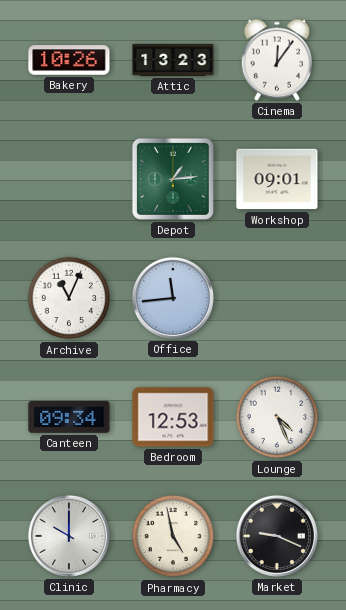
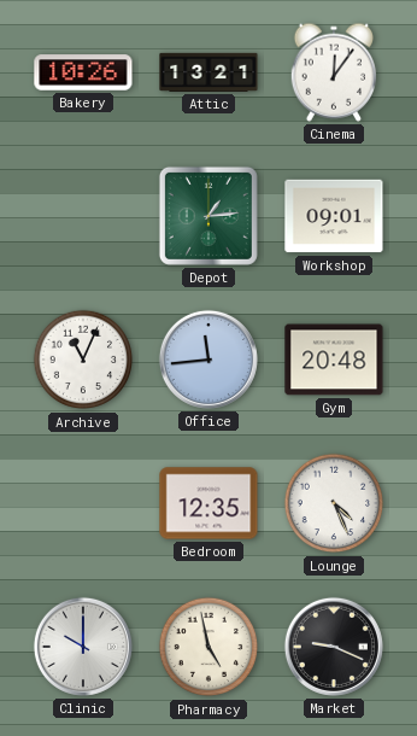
Attic: 13:23 -> 13:21
Gym: none -> 20:48
Canteen: 09:34 -> none
Bedroom: 12:53 -> 12:35
